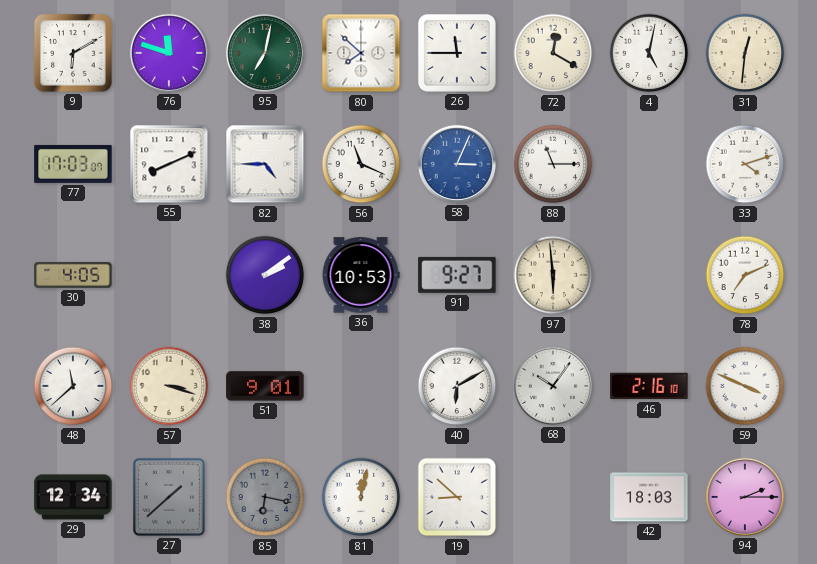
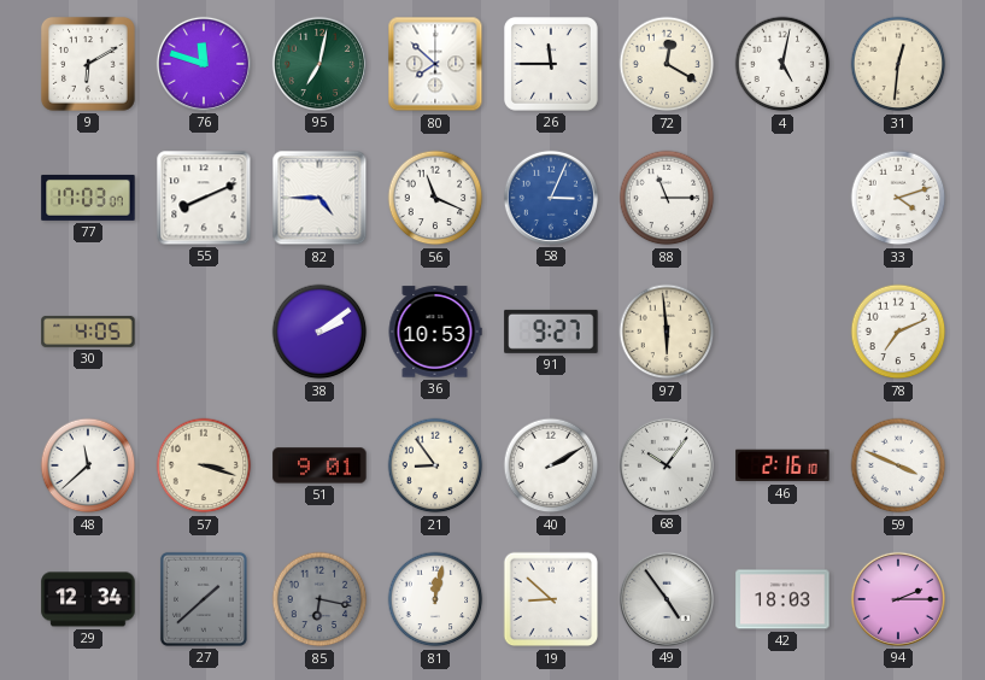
21: none -> 8:54
40: 6:10 -> 2:10
49: none -> 4:54
